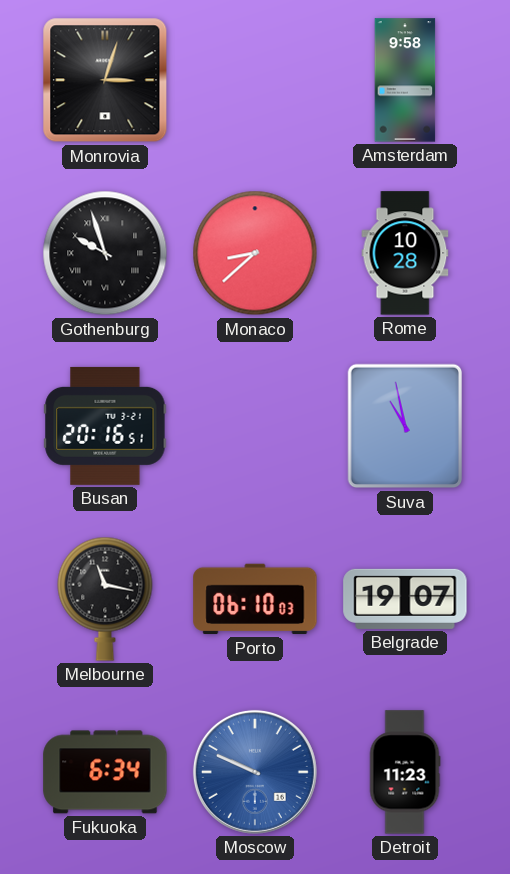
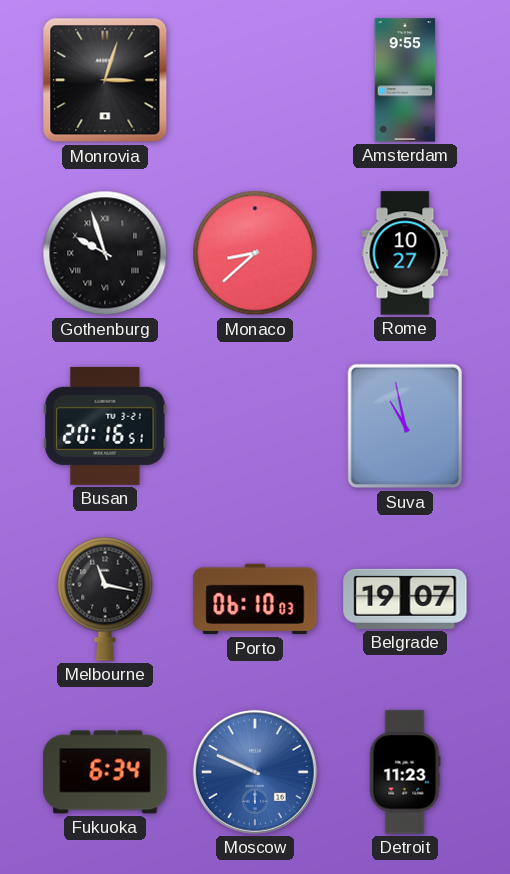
Amsterdam: 9:58 -> 9:55
Rome: 10:28 -> 10:27
